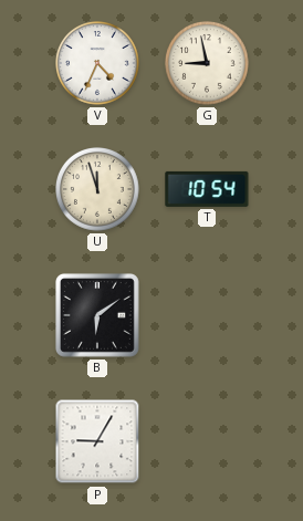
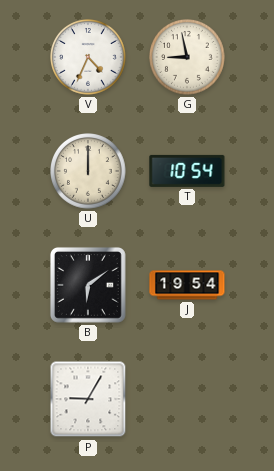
U: 11:57 -> 12:00
J: none -> 19:54
